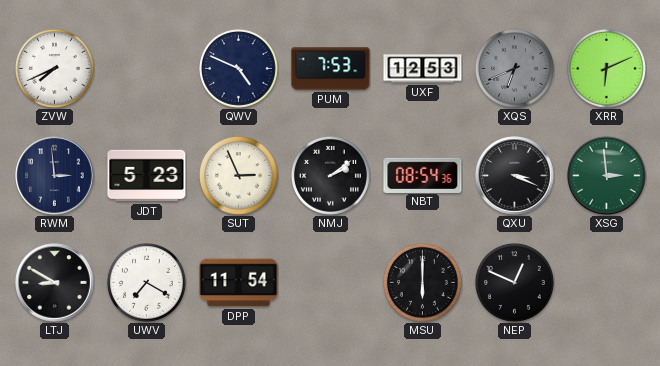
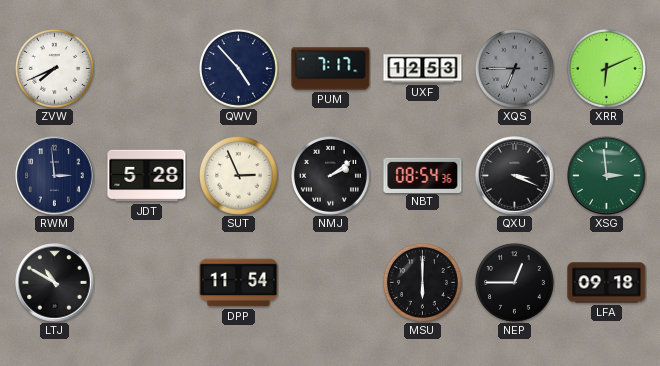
QWV: 4:49 -> 4:53
PUM: 7:53 -> 7:17
XQS: 6:41 -> 6:45
JDT: 5:23 -> 5:28
LTJ: 8:50 -> 10:50
UWV: 7:20 -> none
NEP: 12:49 -> 12:45
LFA: none -> 09:18
